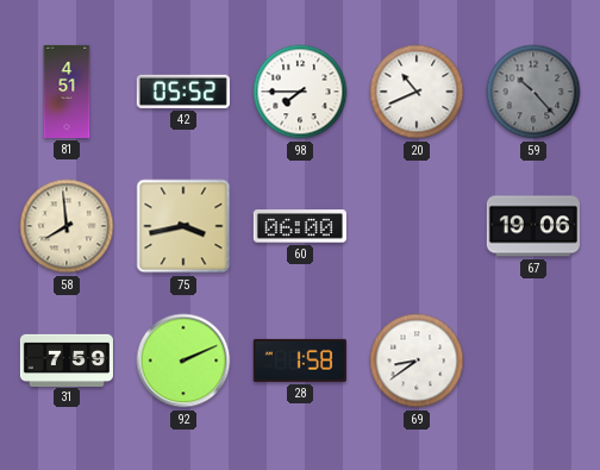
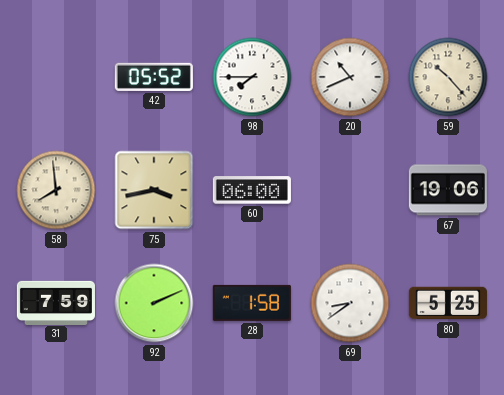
81: 4:51 -> none
59 dial: grey -> cream
80: none -> 5:25
